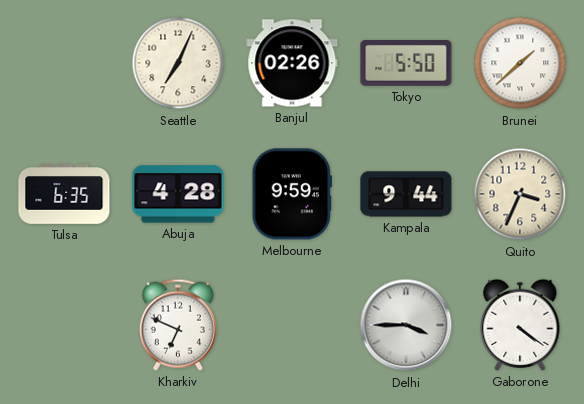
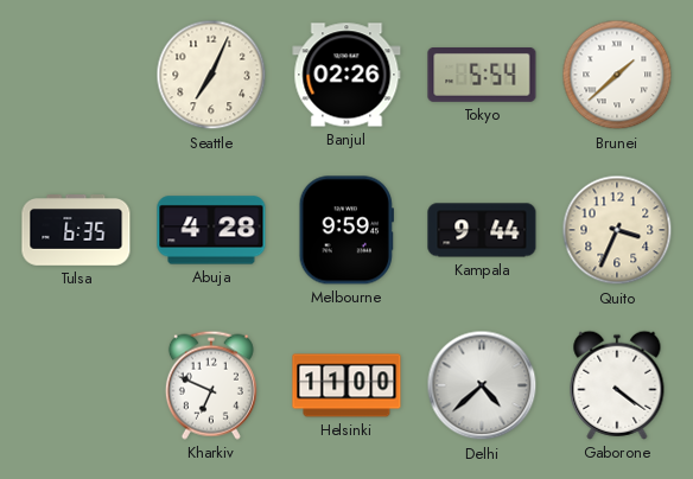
Tokyo: 5:50 -> 5:54
Helsinki: none -> 11:00
Delhi: 3:45 -> 4:38
